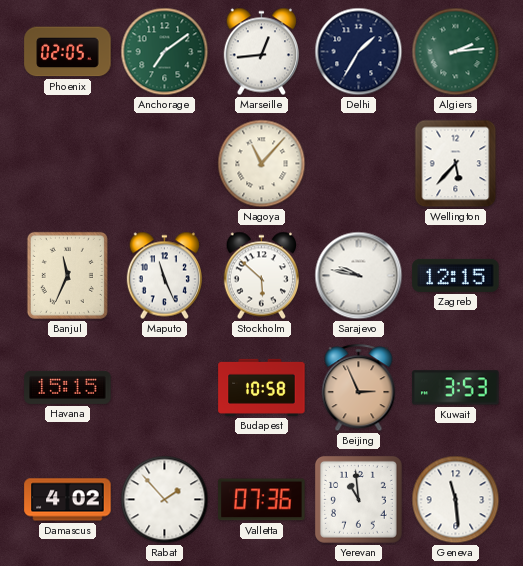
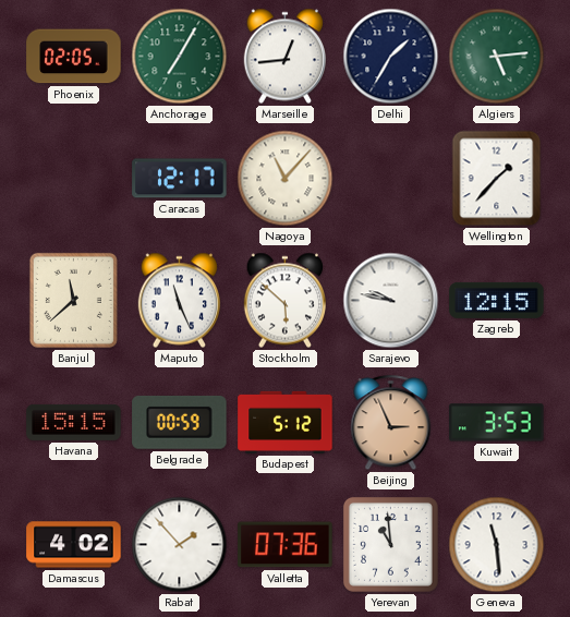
Anchorage: 7:09 -> 7:05
Algiers: 2:14 -> 5:14
Caracas: none -> 12:17
Wellington: 5:37 -> 1:37
Banjul: 11:34 -> 11:38
Belgrade: none -> 00:59
Budapest: 10:58 -> 5:12
